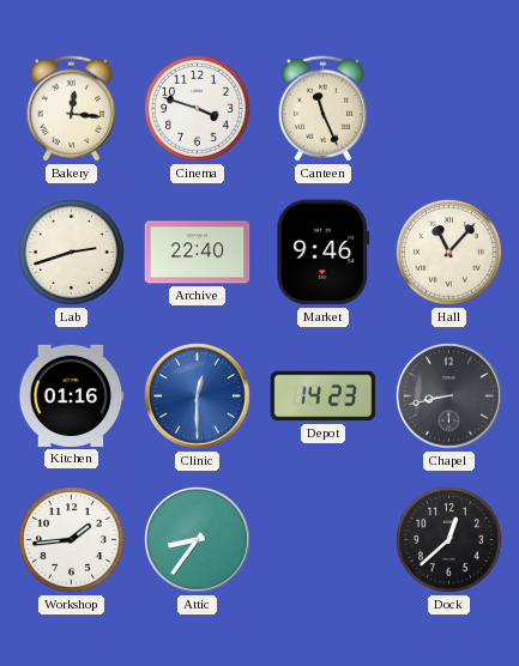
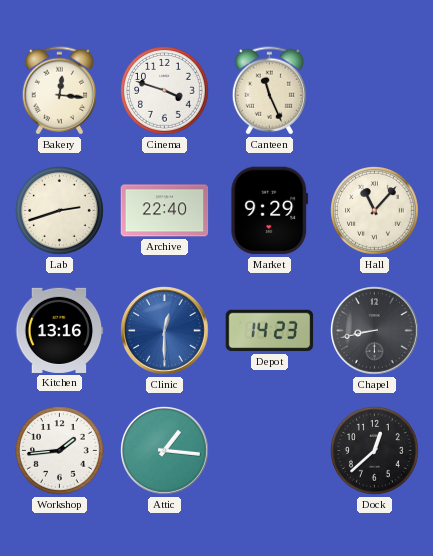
Market: 9:46 -> 9:29
Kitchen: 01:16 -> 13:16
Attic: 8:36 -> 1:16
